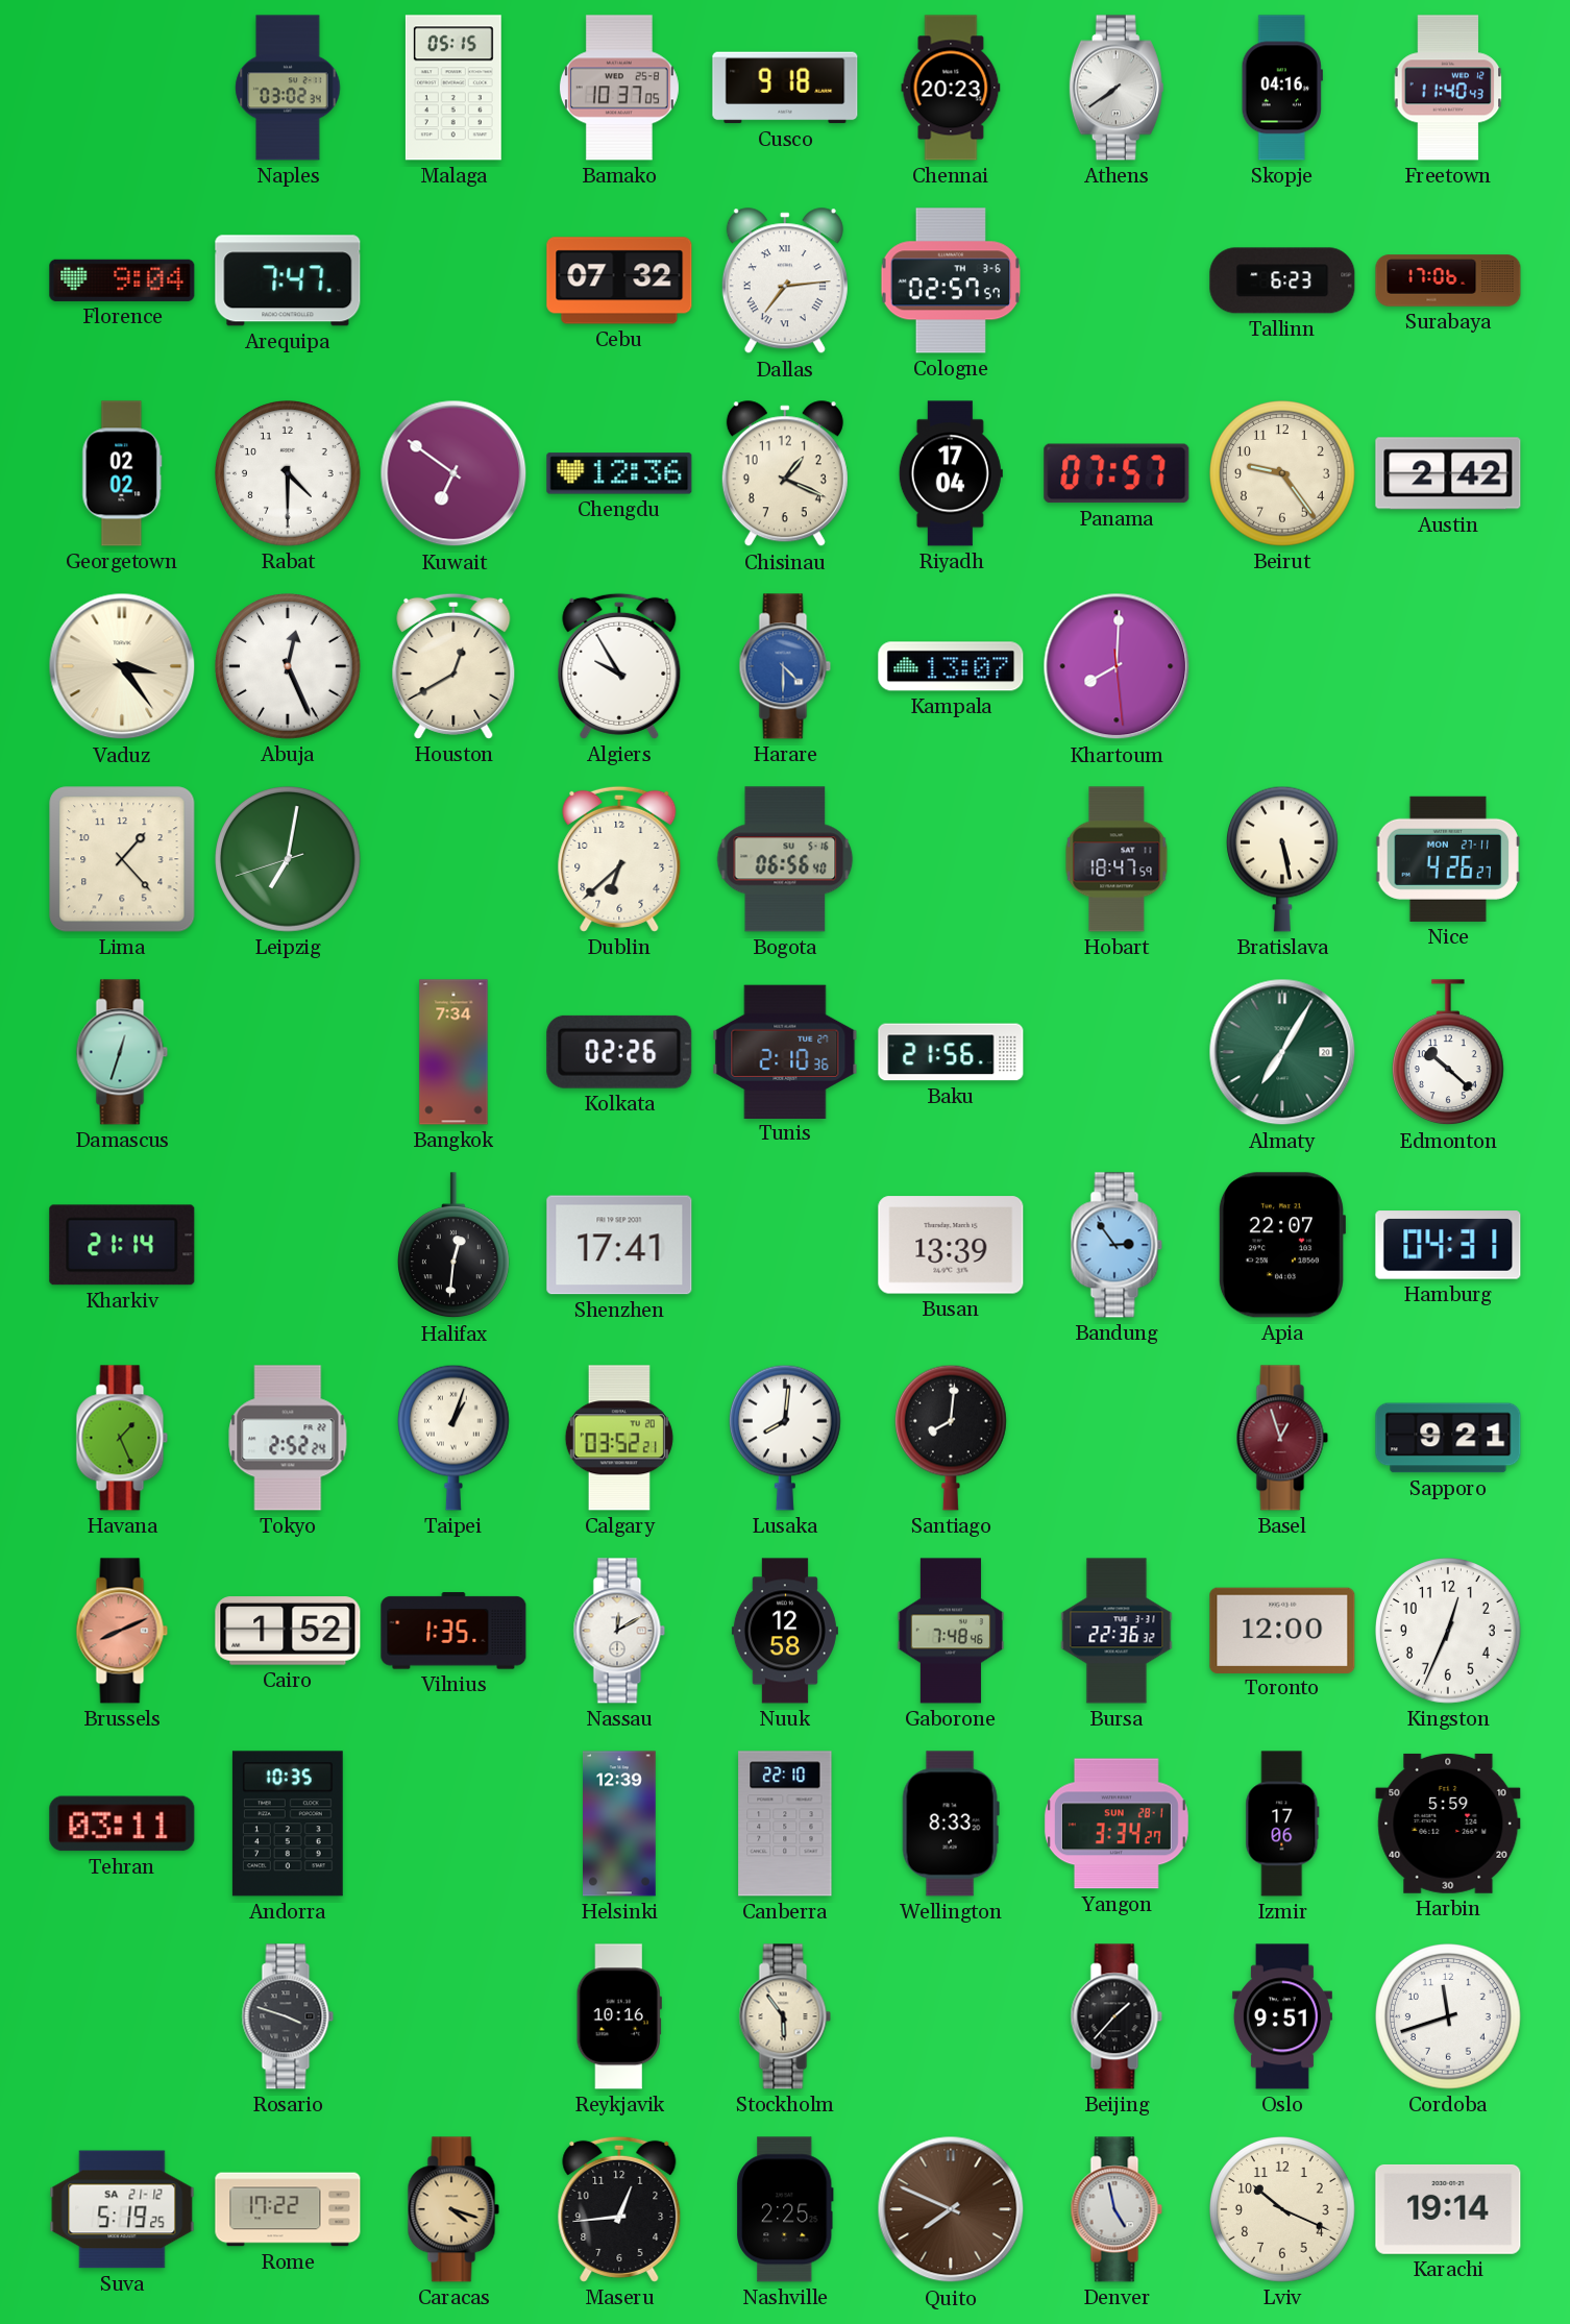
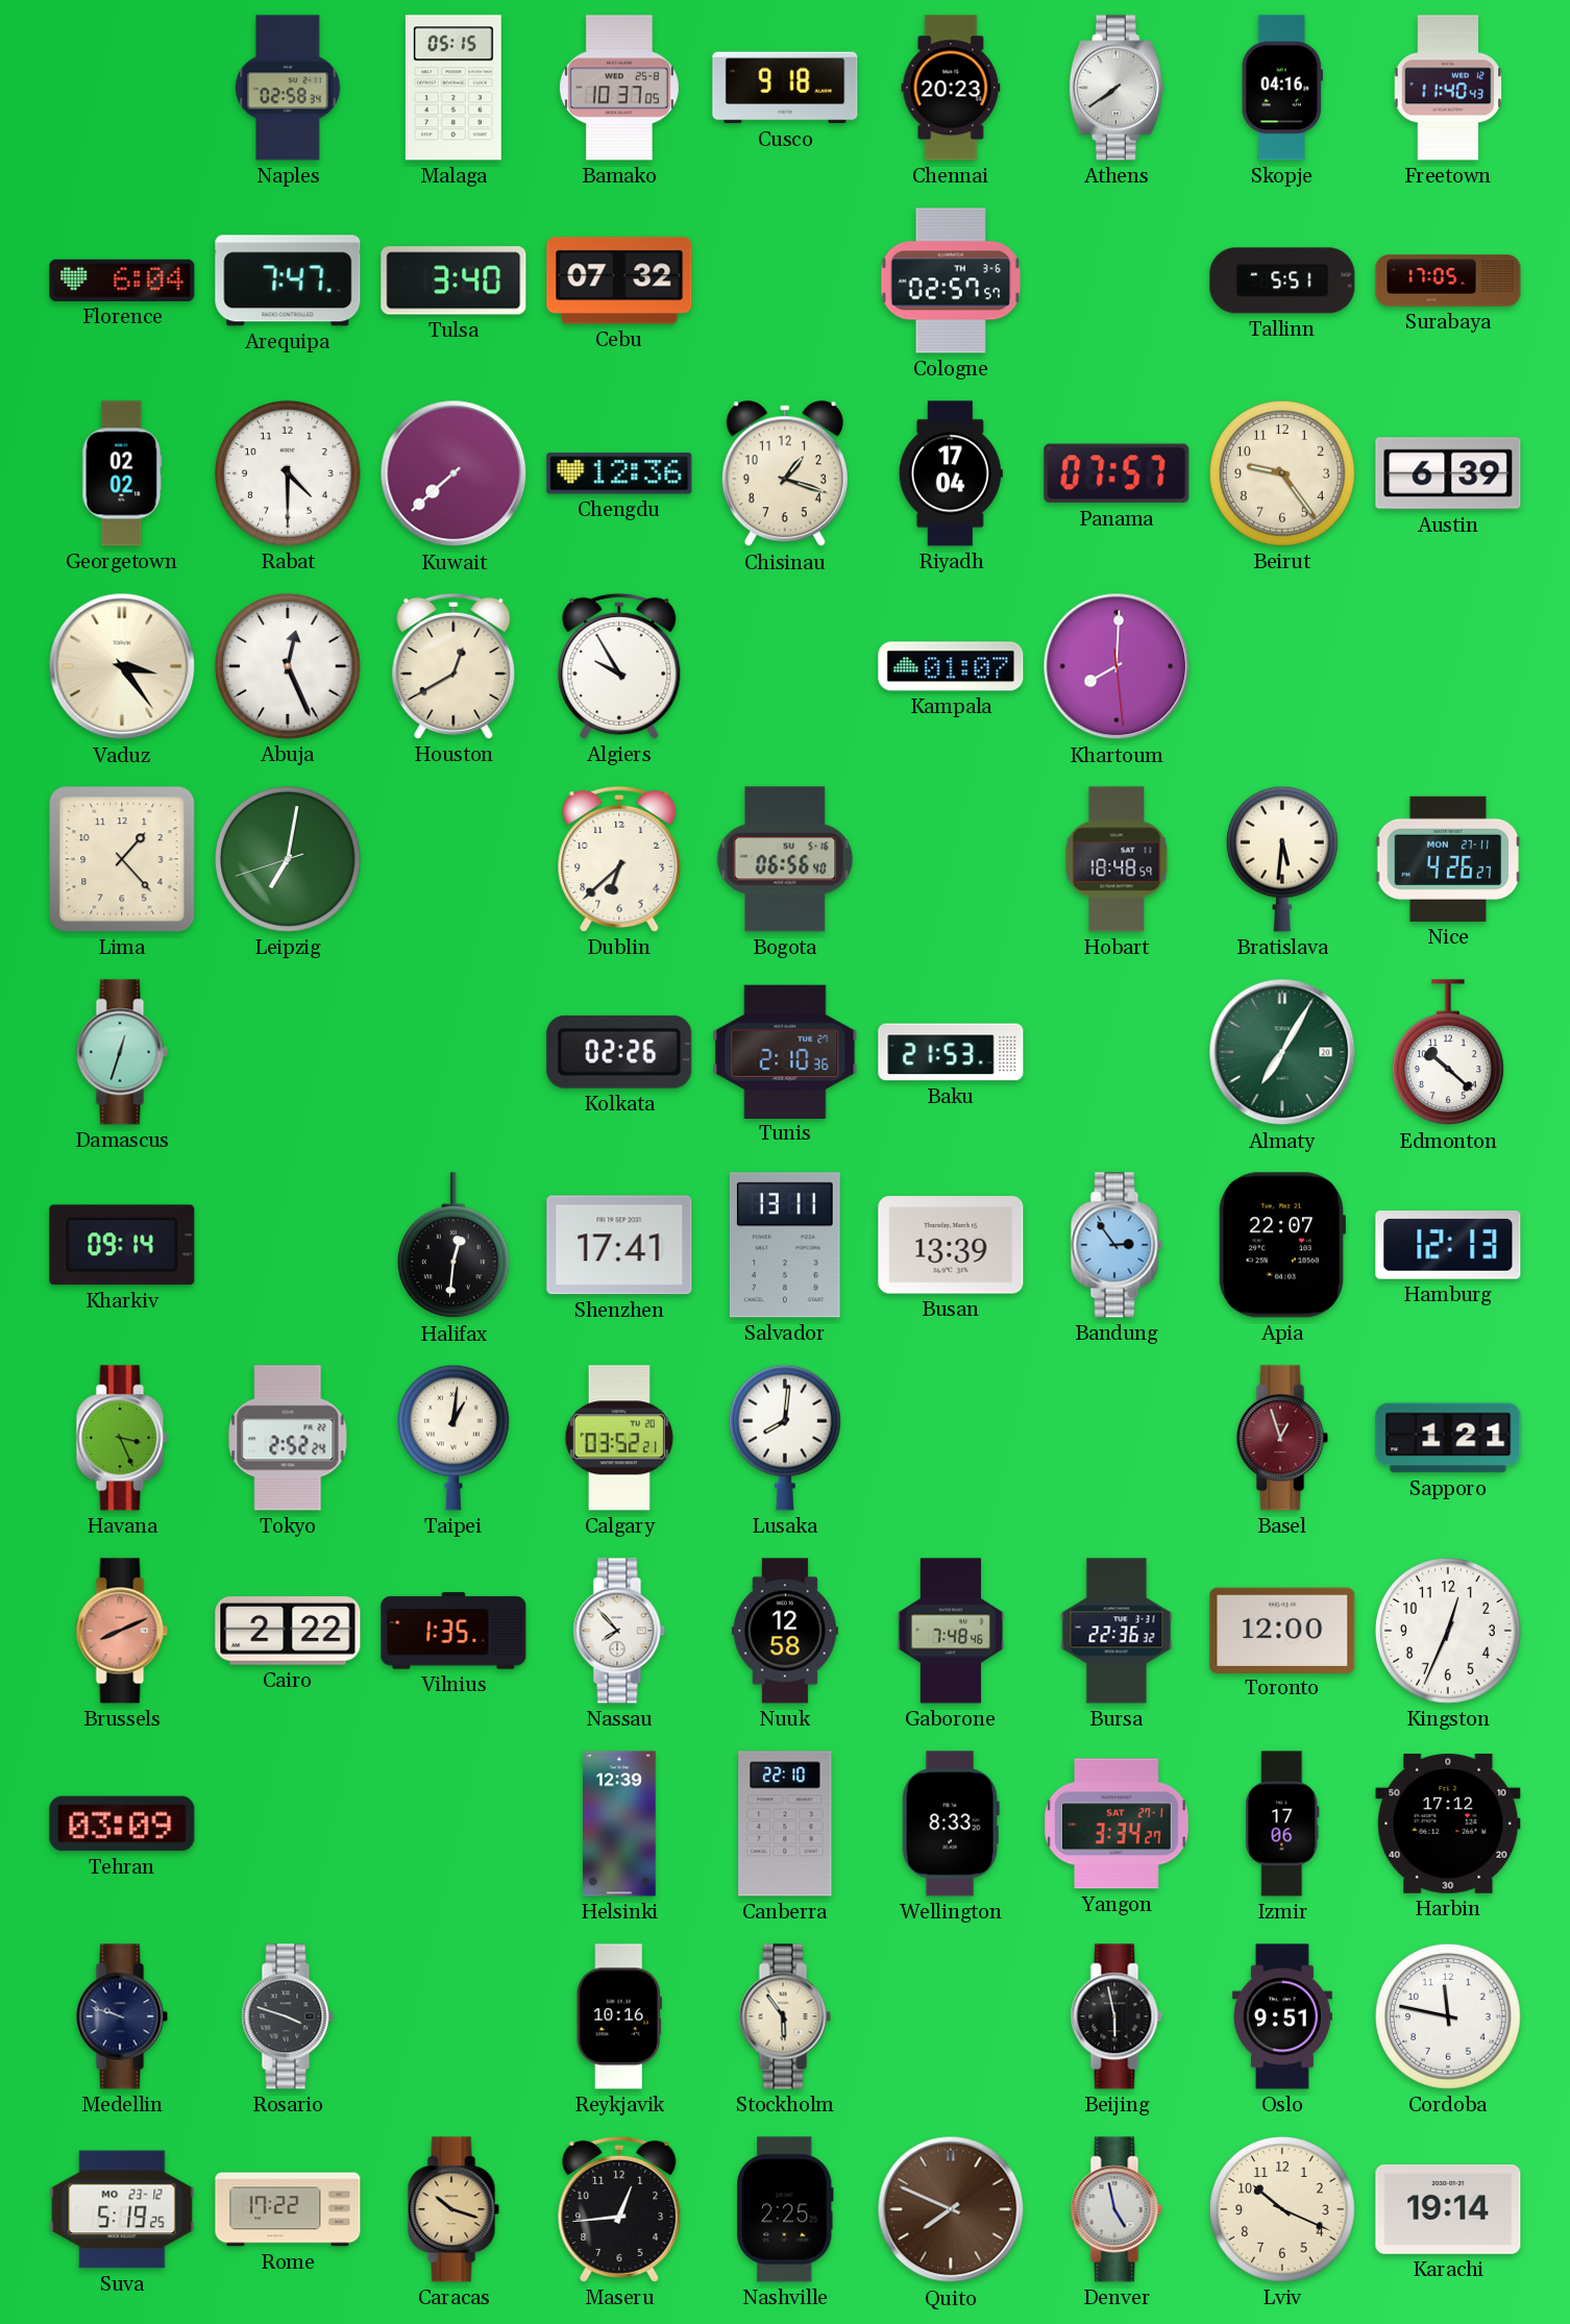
Naples: 03:02 -> 02:58
Florence: 9:04 -> 6:04
Tulsa: none -> 3:40
Dallas: 7:14 -> none
Tallinn: 6:23 -> 5:51
Surabaya: 17:06 -> 17:05
Kuwait: 6:51 -> 7:38
Chisinau: 1:19 -> 1:18
Austin: 2:42 -> 6:39
Harare: 4:30 -> none
Kampala: 13:07 -> 01:07
Hobart: 18:47 -> 18:48
Bratislava: 5:28 -> 5:31
Bangkok: 7:34 -> none
Baku: 21:56 -> 21:53
Kharkiv: 21:14 -> 09:14
Salvador: none -> 13:11
Hamburg: 04:31 -> 12:13
Havana: 1:26 -> 3:26
Taipei: 1:03 -> 1:01
Santiago: 8:01 -> none
Sapporo: 9:21 -> 1:21
Cairo: 1:52 -> 2:22
Nassau: 12:10 -> 7:53
Tehran: 03:11 -> 03:09
Andorra: 10:35 -> none
Yangon date: SUN 28-1 -> SAT 27-1
Harbin: 5:59 -> 17:12
Medellin: none -> 9:48
Beijing: 1:37 -> 5:58
Cordoba: 11:42 -> 11:47
Suva date: SA 21-12 -> MO 23-12
Caracas: 4:18 -> 10:18
